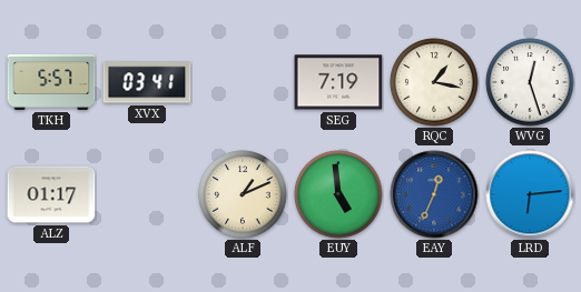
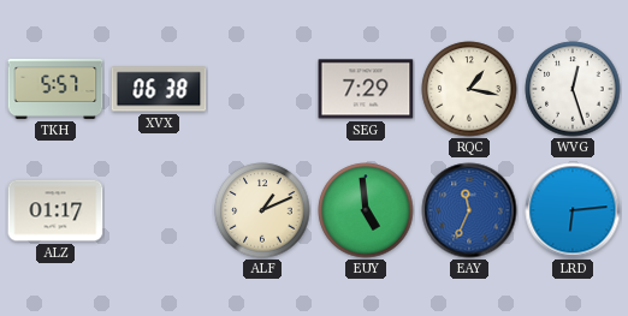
XVX: 03:41 -> 06:38
SEG: 7:19 -> 7:29
EAY: 12:34 -> 11:34
